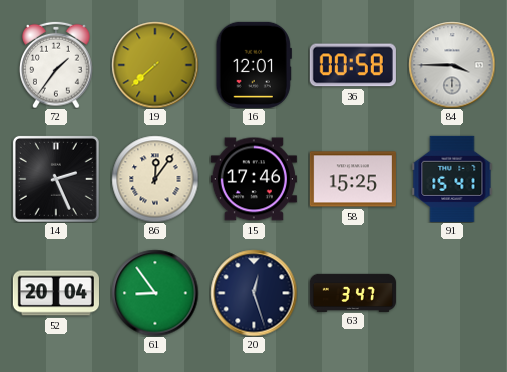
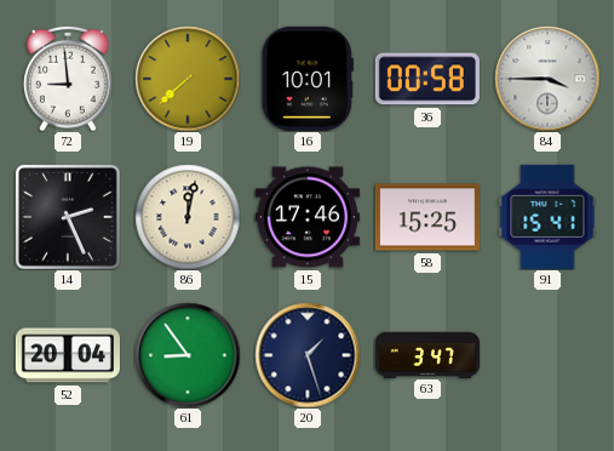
72: 1:36 -> 8:59
16: 12:01 -> 10:01
86: 12:06 -> 12:02
20: 12:27 -> 1:27
